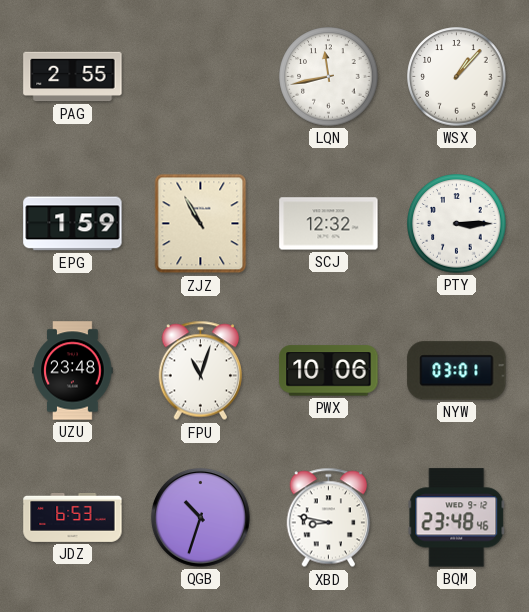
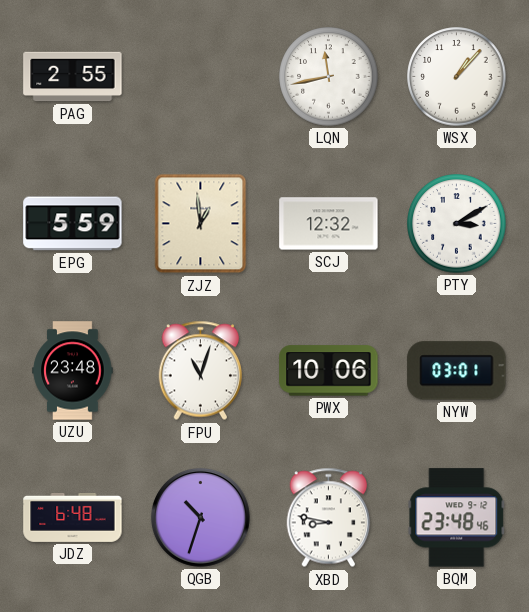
EPG: 1:59 -> 5:59
ZJZ: 10:55 -> 12:59
PTY: 3:15 -> 3:10
JDZ: 6:53 -> 6:48
